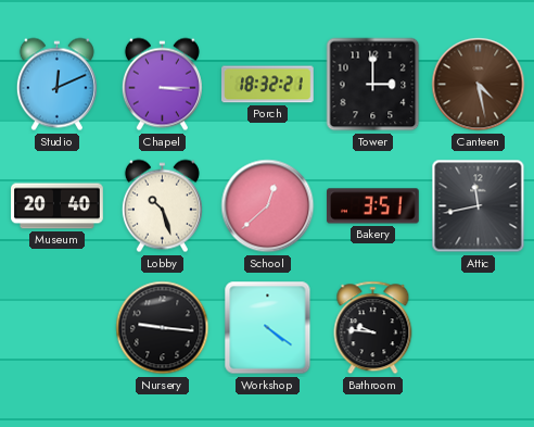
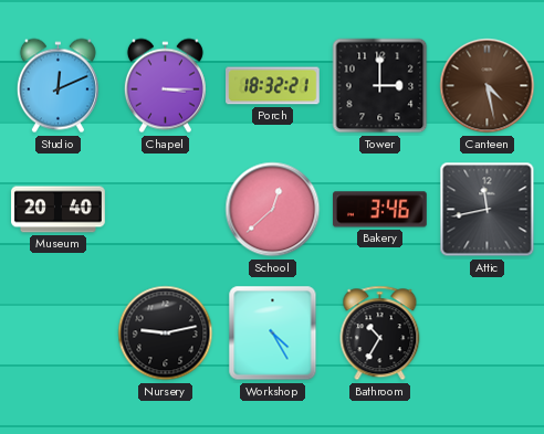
Lobby: 10:27 -> none
Bakery: 3:51 -> 3:46
Nursery: 9:16 -> 9:13
Workshop: 4:21 -> 4:25
Bathroom: 9:46 -> 10:35
